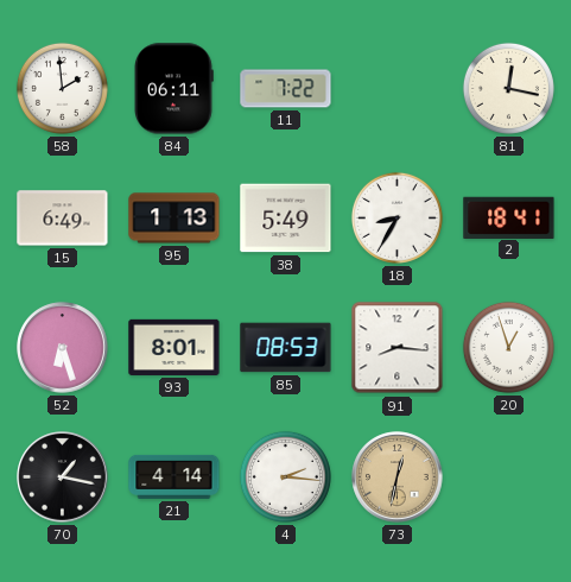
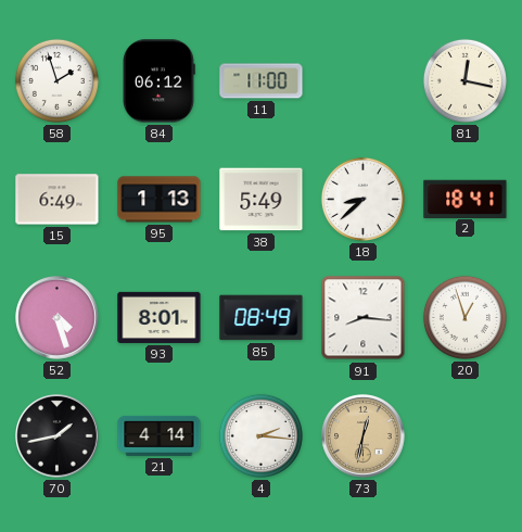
58: 1:59 -> 1:57
84: 06:11 -> 06:12
11: 7:22 -> 11:00
18: 8:35 -> 8:38
52: 6:27 -> 4:27
85: 08:53 -> 08:49
70: 1:17 -> 1:43
